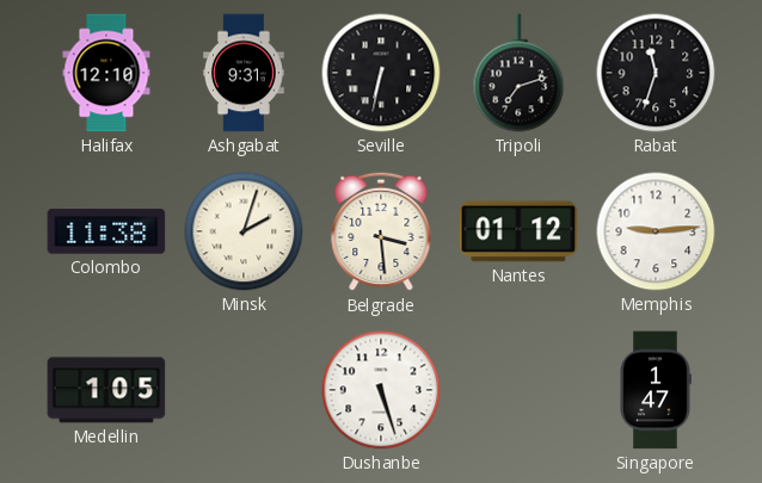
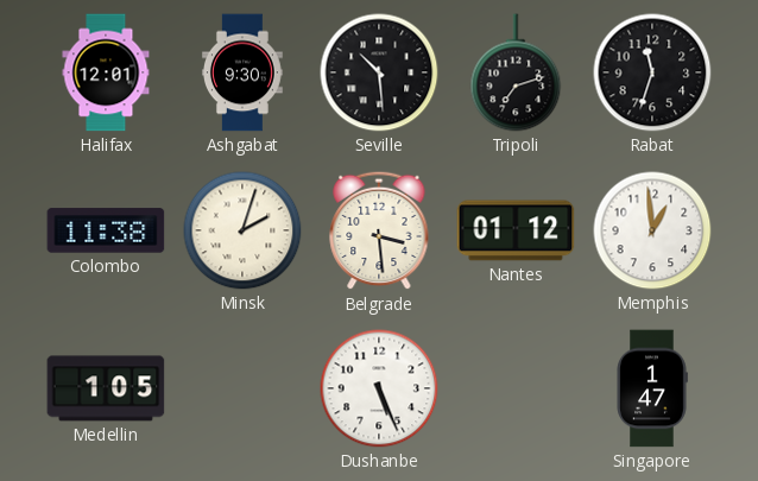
Halifax: 12:10 -> 12:01
Ashgabat: 9:31 -> 9:30
Seville: 6:32 -> 10:29
Memphis: 9:14 -> 12:59
Dushanbe: 5:27 -> 5:26
